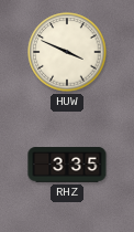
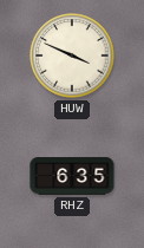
RHZ: 3:35 -> 6:35
